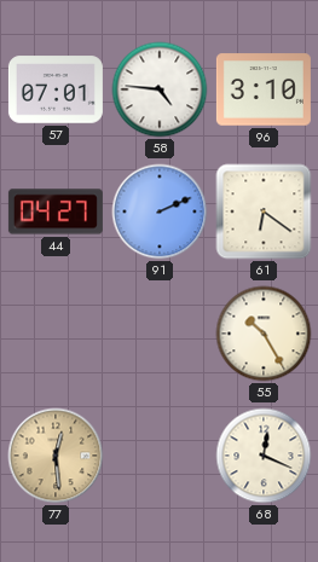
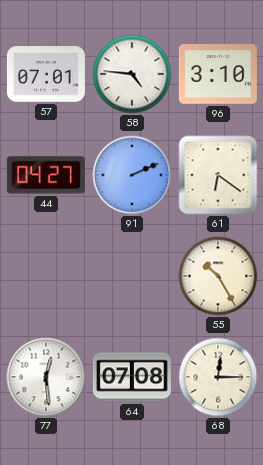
77 dial: champagne -> white
64: none -> 07:08
68: 12:19 -> 12:15
